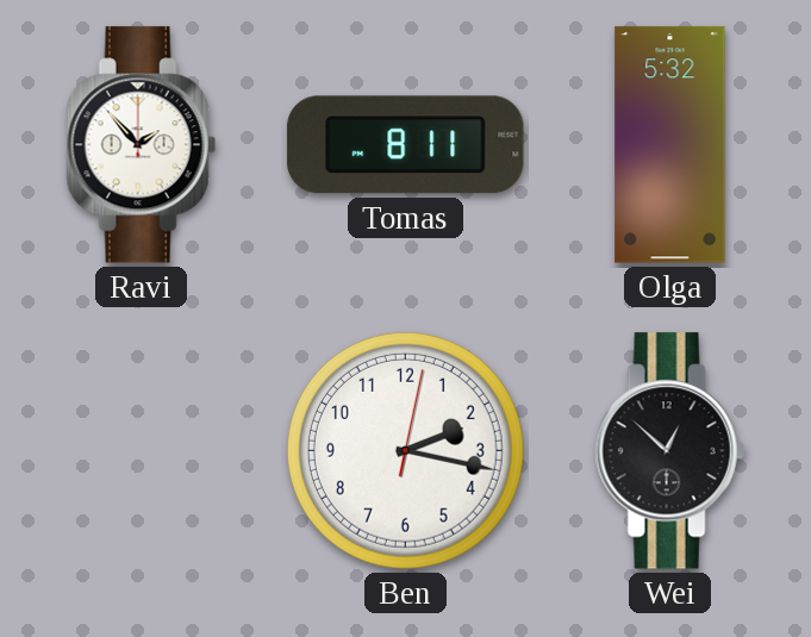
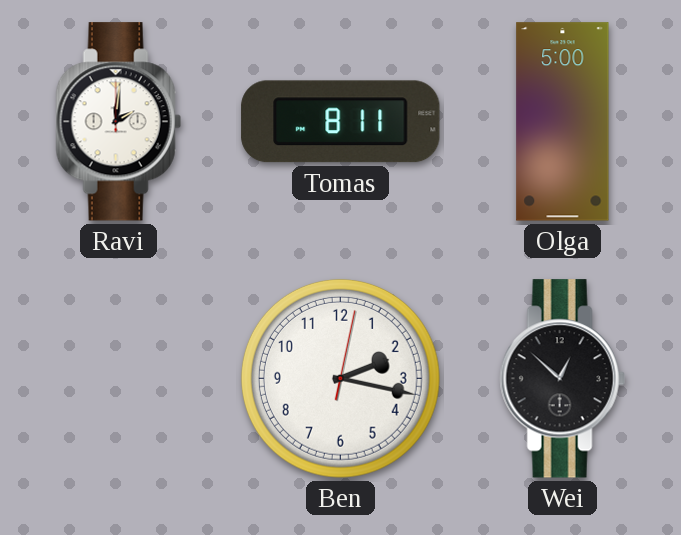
Ravi: 1:53 -> 2:01
Olga: 5:32 -> 5:00
